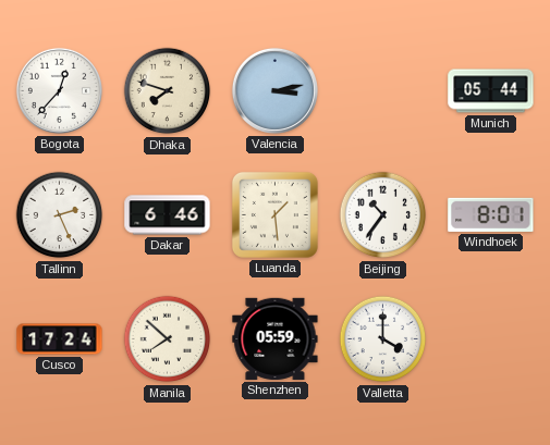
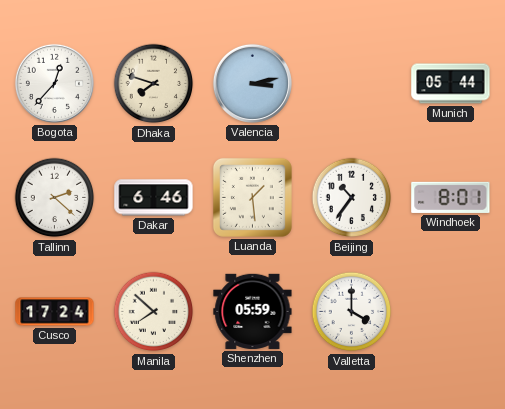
Tallinn: 2:26 -> 2:22
